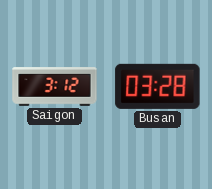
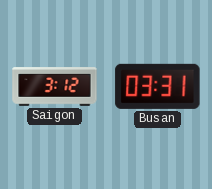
Busan: 03:28 -> 03:31
